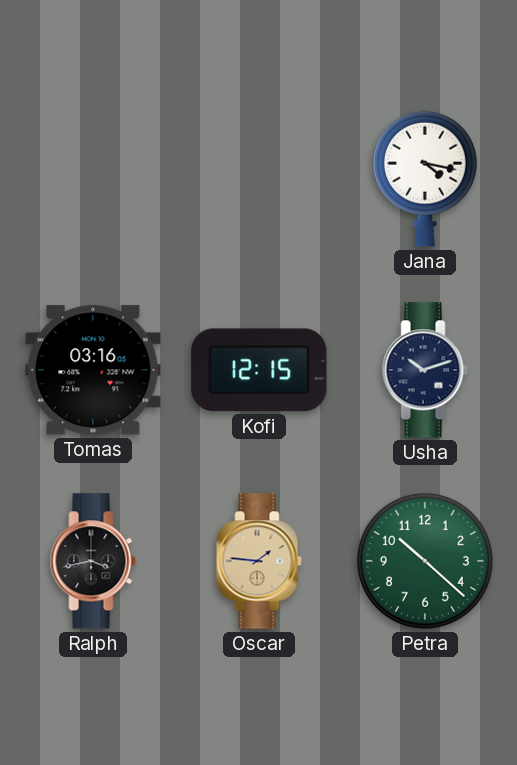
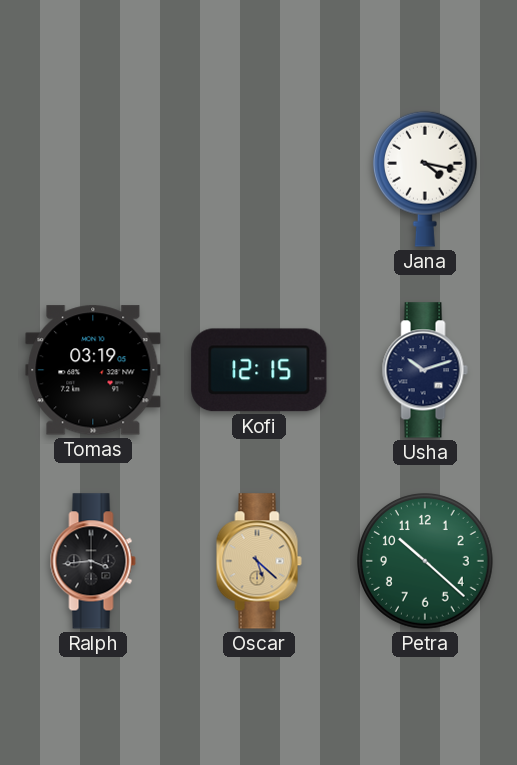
Tomas: 03:16 -> 03:19
Ralph: 3:43 -> 3:44
Oscar: 1:46 -> 5:22
